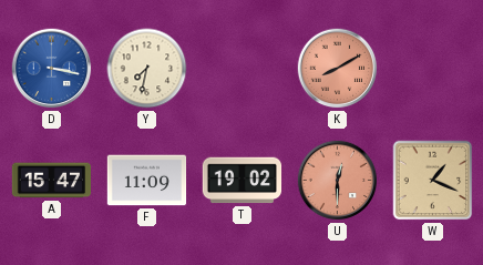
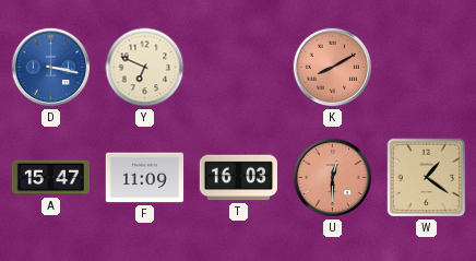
Y: 7:32 -> 6:49
T: 19:02 -> 16:03
W: 1:19 -> 1:21
